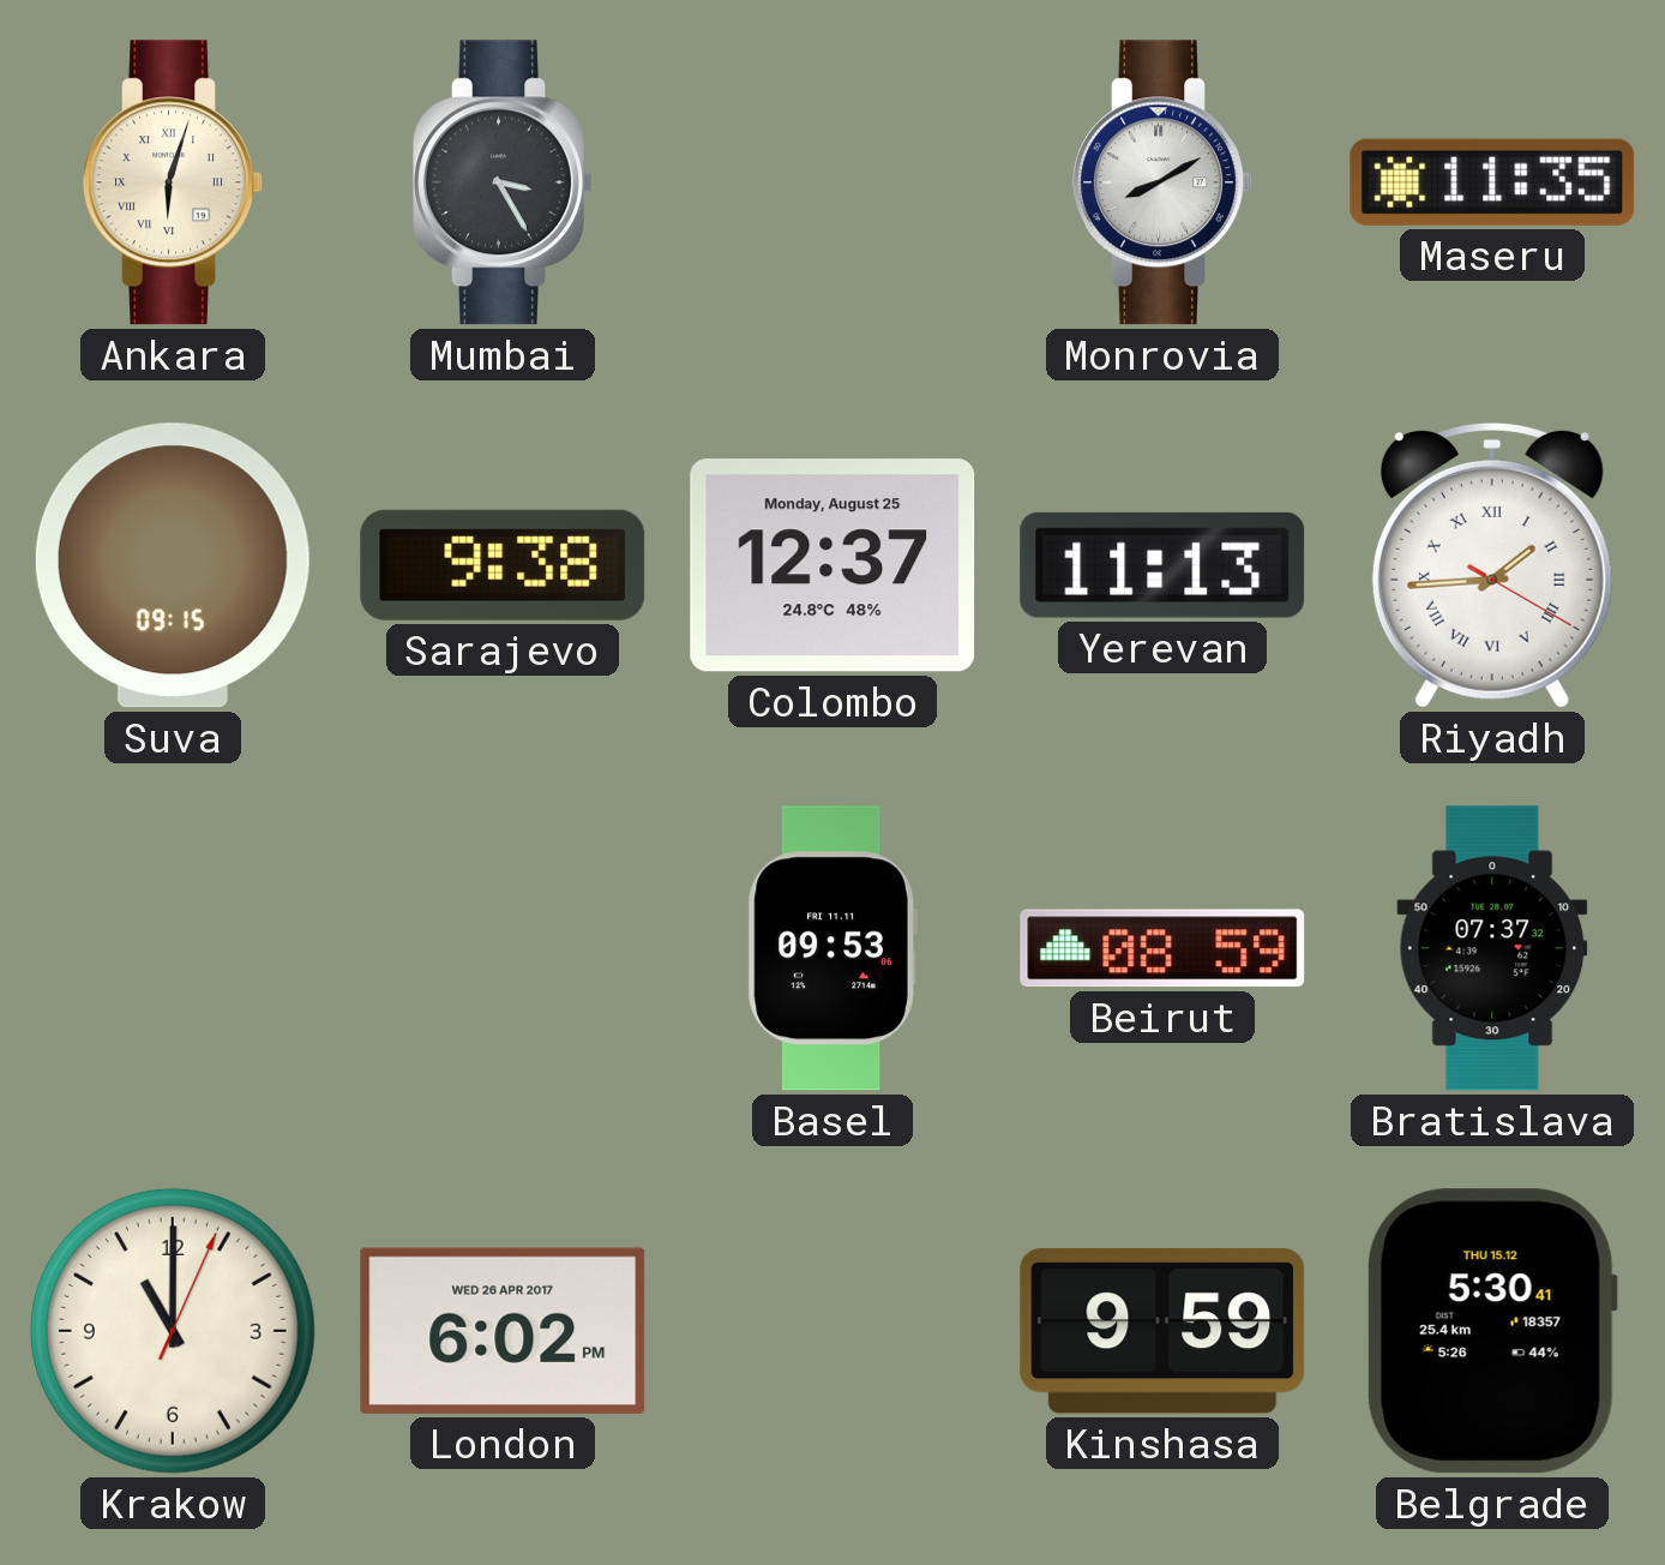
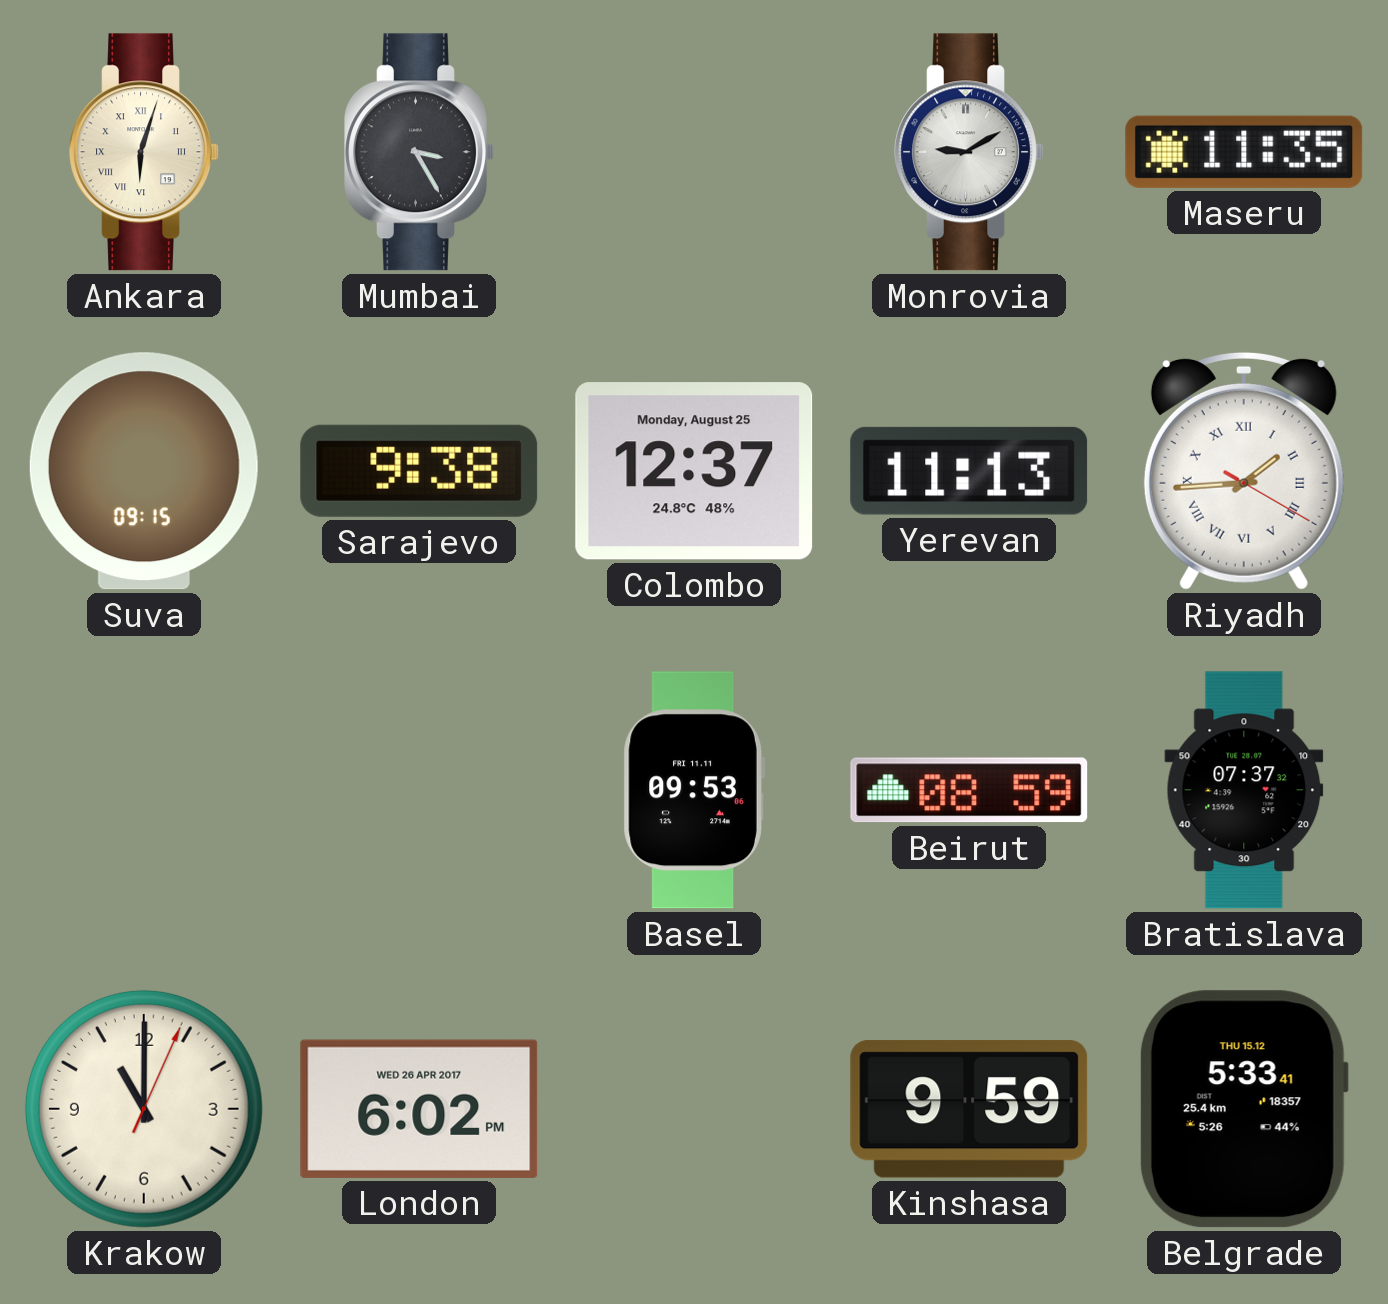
Monrovia: 8:10 -> 9:10
Belgrade: 5:30 -> 5:33
